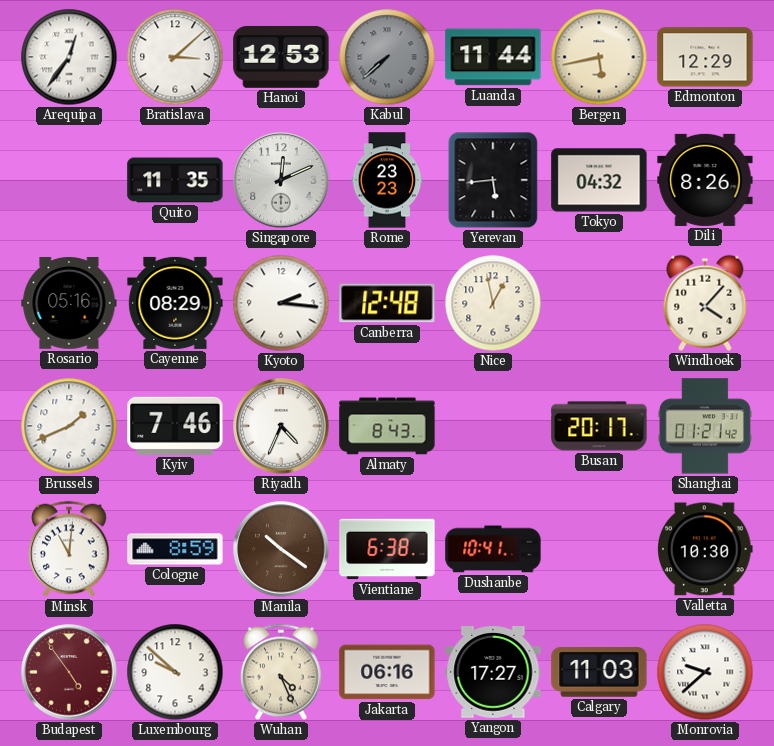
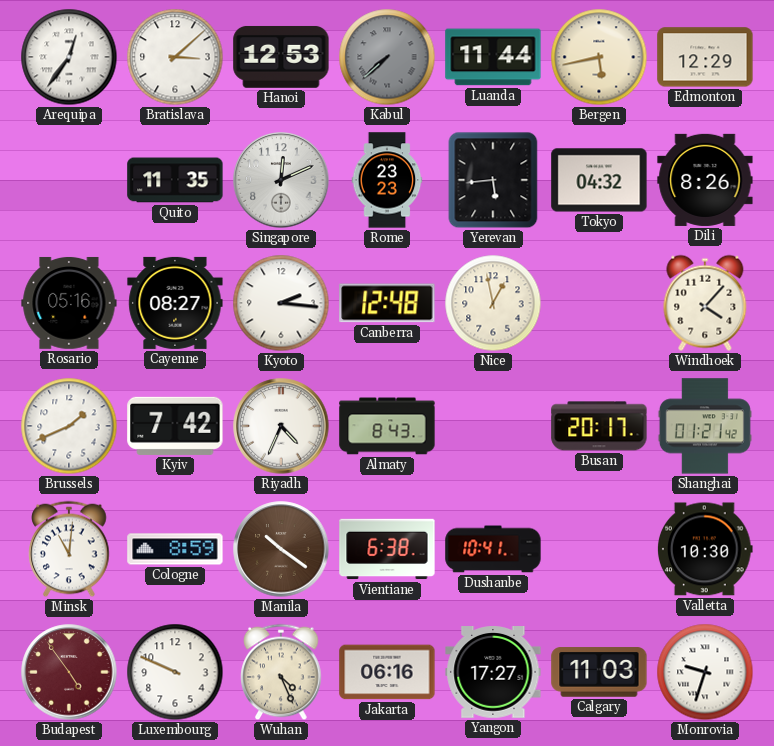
Cayenne: 08:29 -> 08:27
Kyiv: 7:46 -> 7:42
Luxembourg: 9:52 -> 9:49
Monrovia: 9:38 -> 9:33
